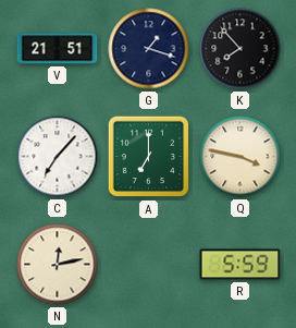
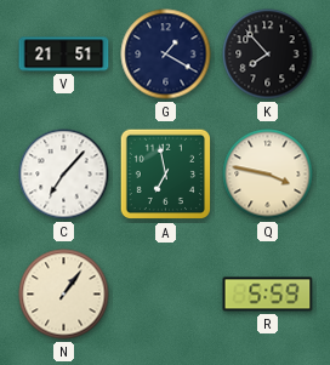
G: 1:18 -> 1:20
A: 7:00 -> 6:58
N: 12:13 -> 1:06
